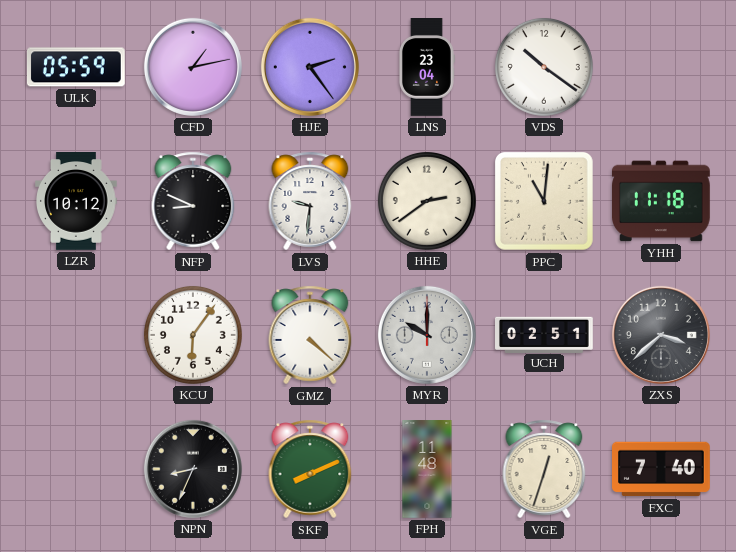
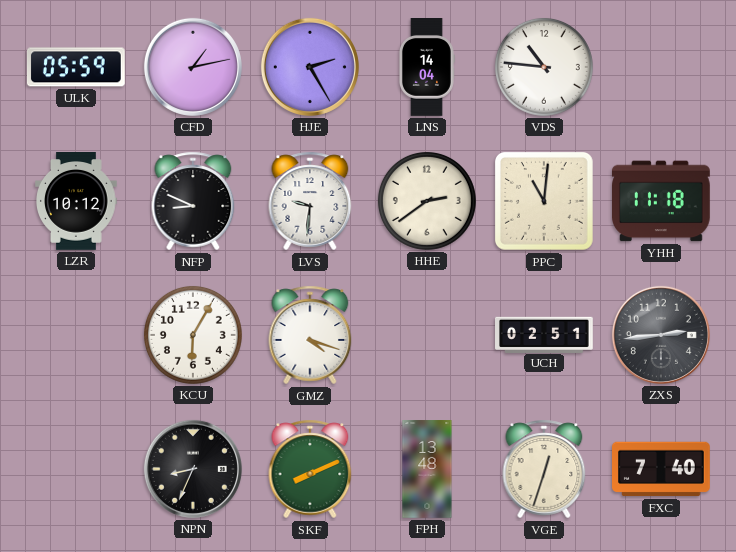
HJE: 2:24 -> 2:25
LNS: 23:04 -> 14:04
VDS: 10:21 -> 10:46
KCU: 6:06 -> 6:05
GMZ: 4:22 -> 4:18
MYR: 10:00 -> none
ZXS: 3:38 -> 2:44
FPH: 11:48 -> 13:48
